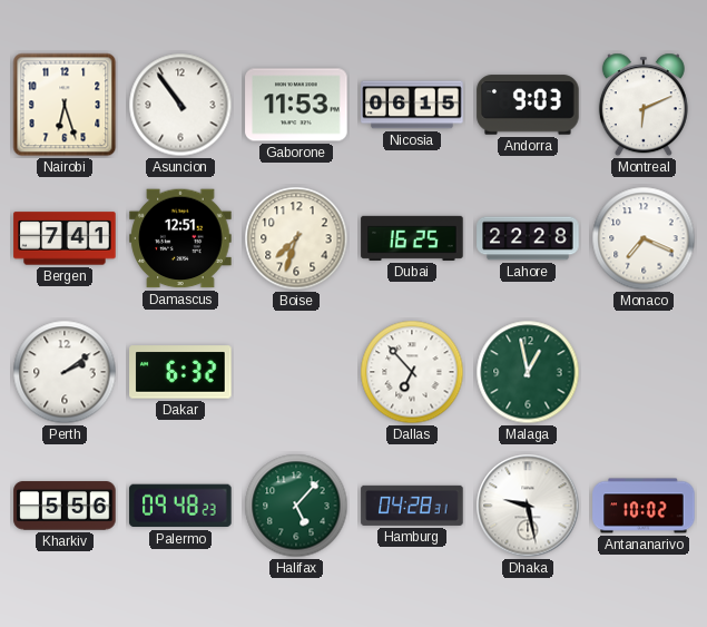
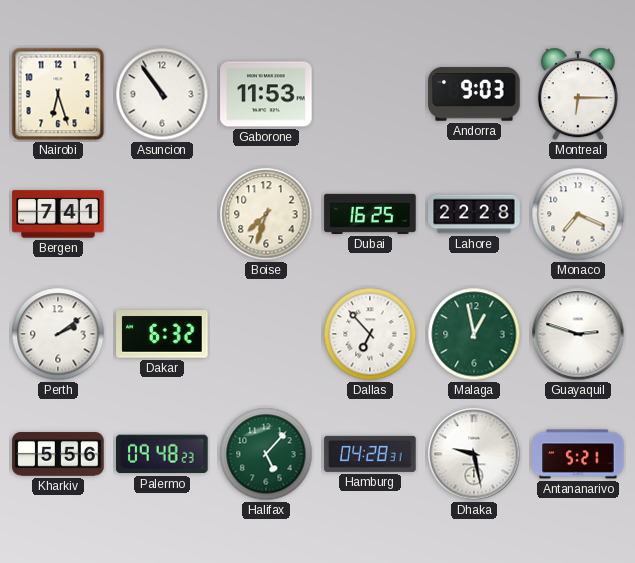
Nicosia: 06:15 -> none
Montreal: 6:11 -> 6:15
Damascus: 12:51 -> none
Guayaquil: none -> 2:48
Antananarivo: 10:02 -> 5:21
